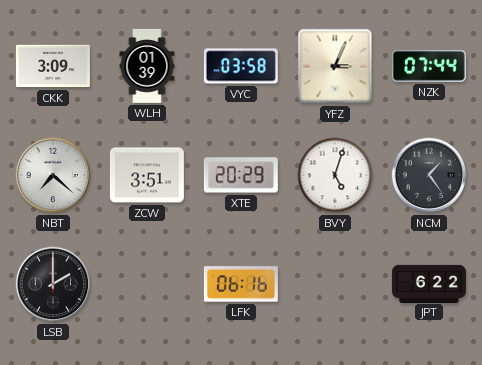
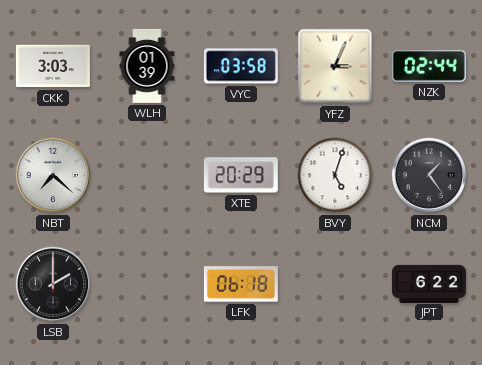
CKK: 3:09 -> 3:03
NZK: 07:44 -> 02:44
ZCW: 3:51 -> none
LFK: 06:16 -> 06:18
